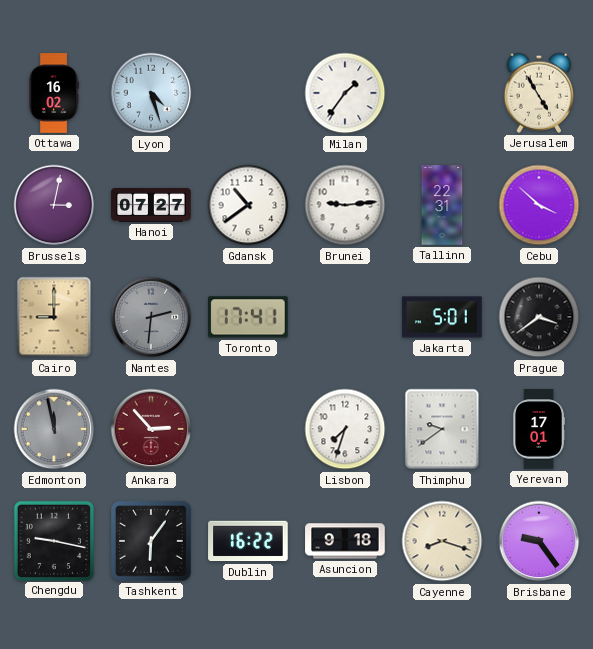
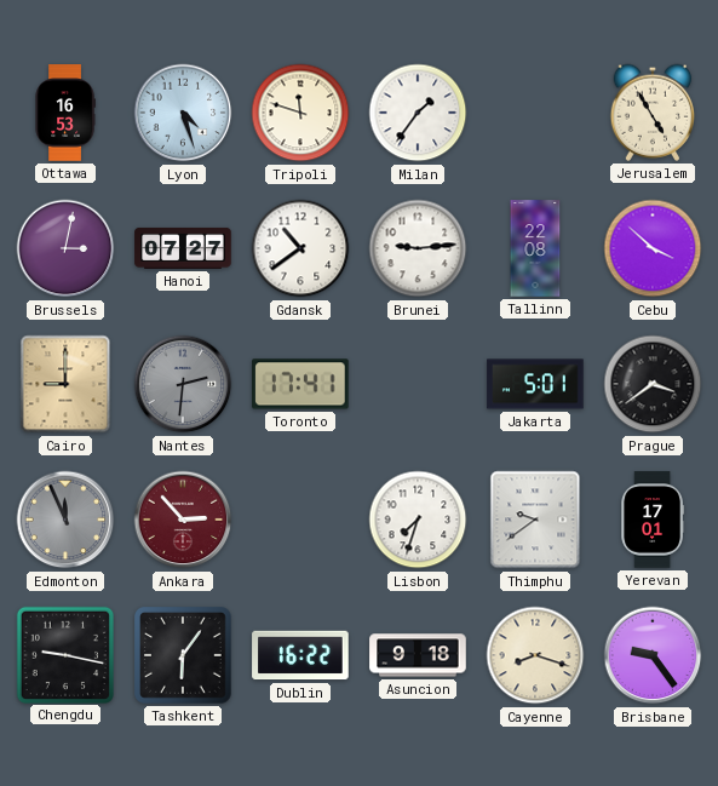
Ottawa: 16:02 -> 16:53
Tripoli: none -> 11:48
Tallinn: 22:31 -> 22:08
Edmonton: 11:58 -> 11:56
